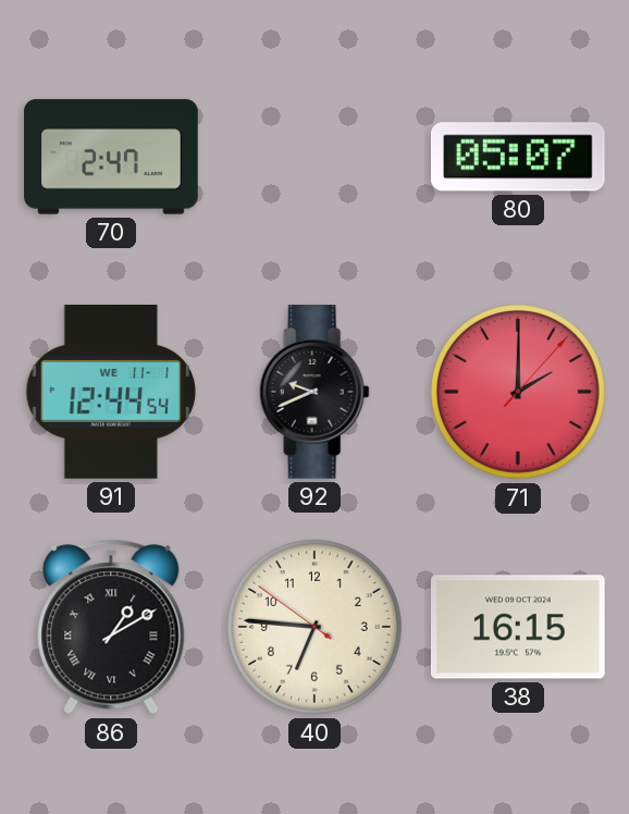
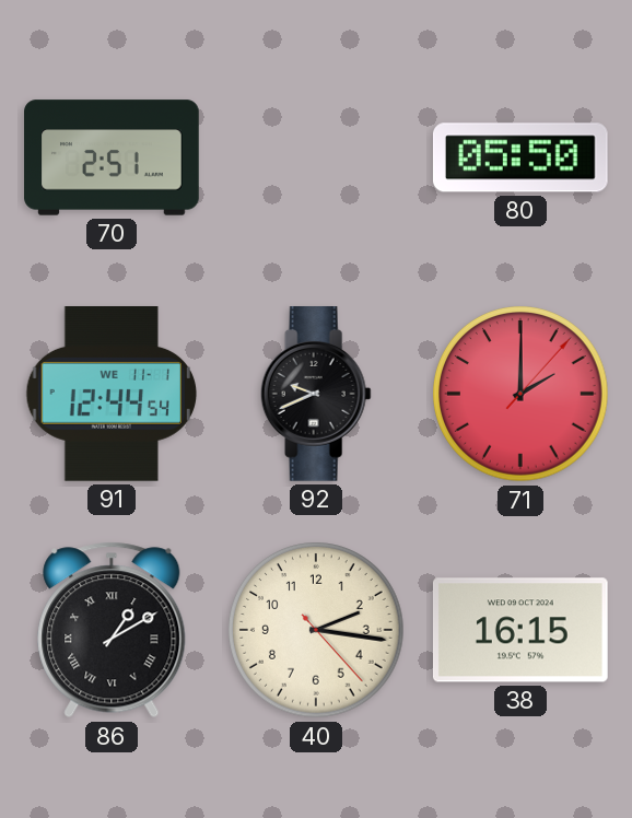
70: 2:47 -> 2:51
80: 05:07 -> 05:50
40: 6:45 -> 2:16
